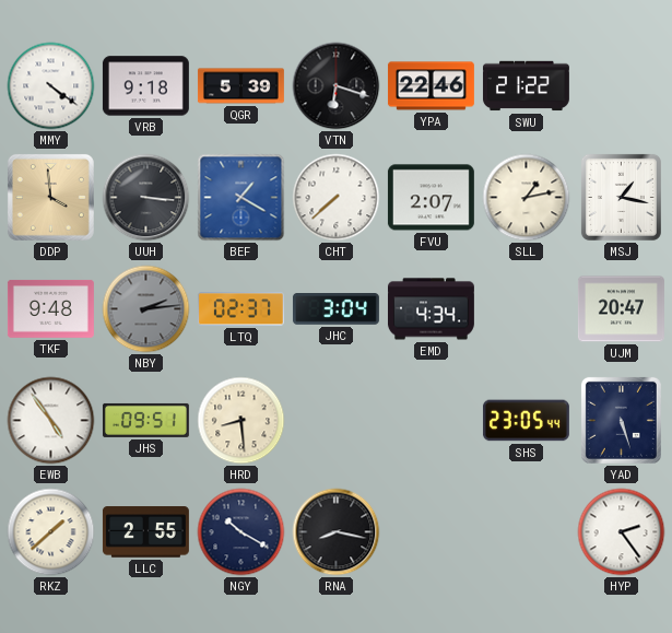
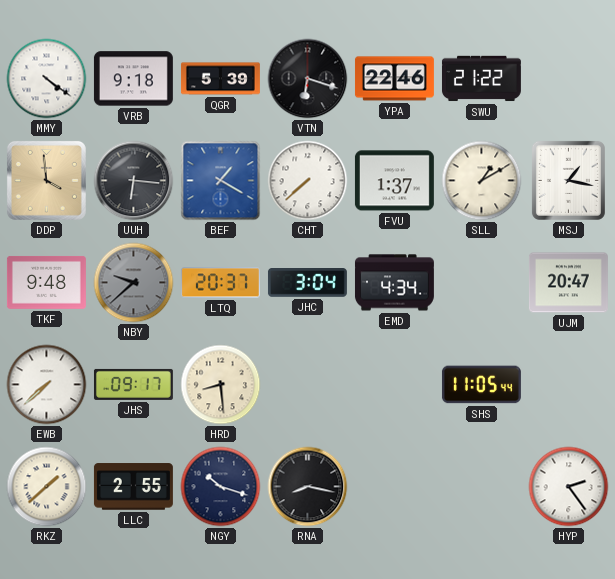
UUH: 3:16 -> 6:16
FVU: 2:07 -> 1:37
SLL: 1:13 -> 1:10
NBY: 2:14 -> 9:38
LTQ: 02:37 -> 20:37
EWB: 4:54 -> 7:38
JHS: 09:51 -> 09:17
SHS: 23:05 -> 11:05
YAD: 5:27 -> none
NGY: 10:20 -> 10:18
